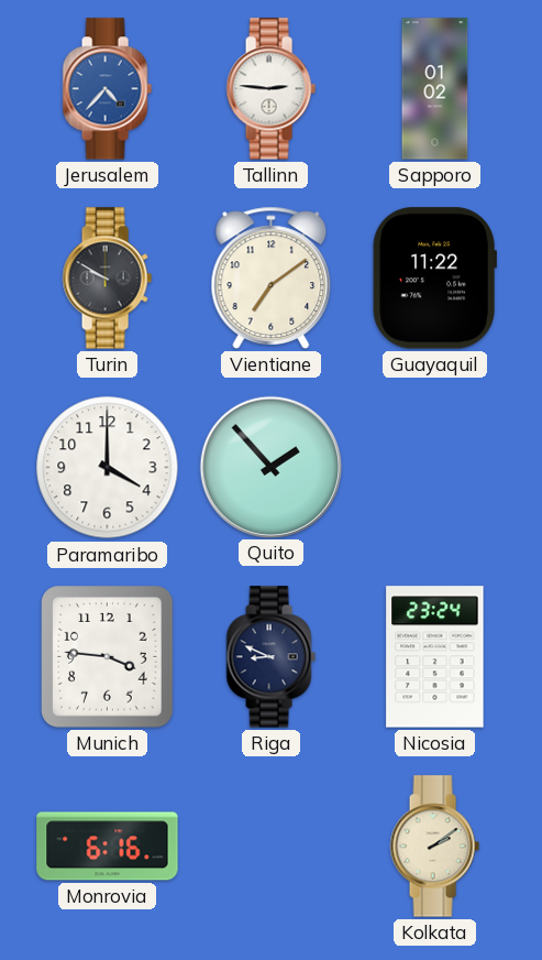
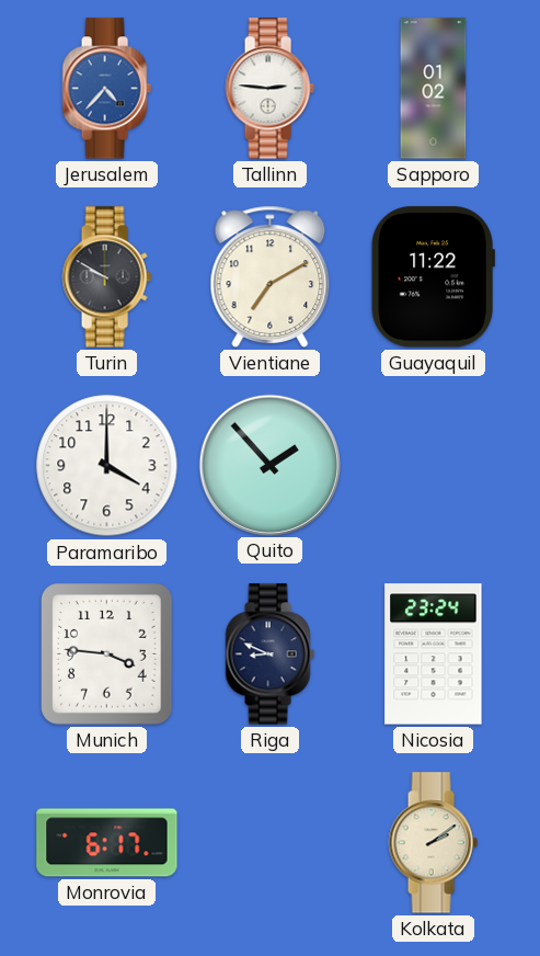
Vientiane: 7:09 -> 7:10
Monrovia: 6:16 -> 6:17
